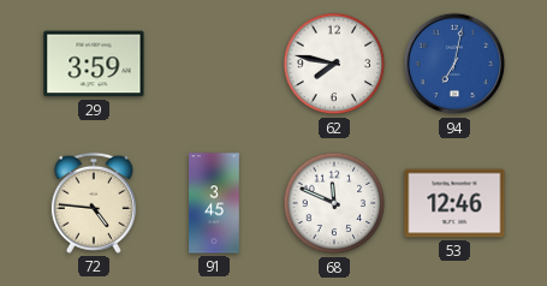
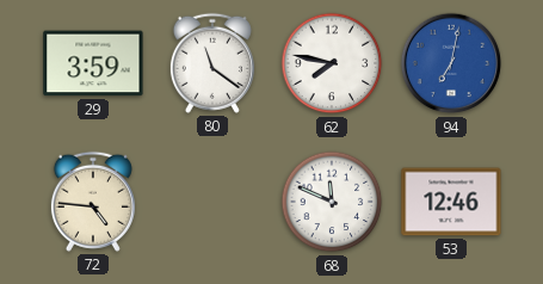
80: none -> 11:21
91: 3:45 -> none
